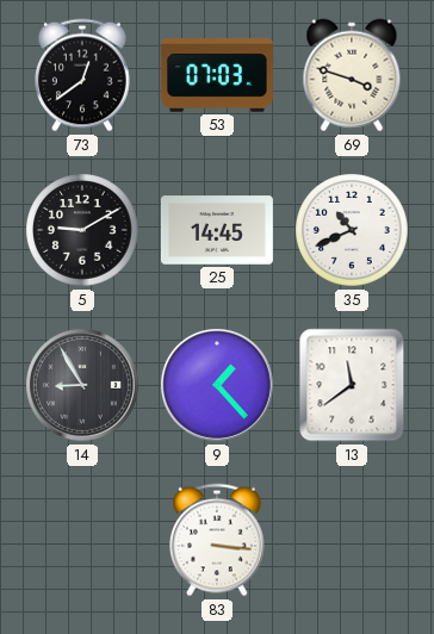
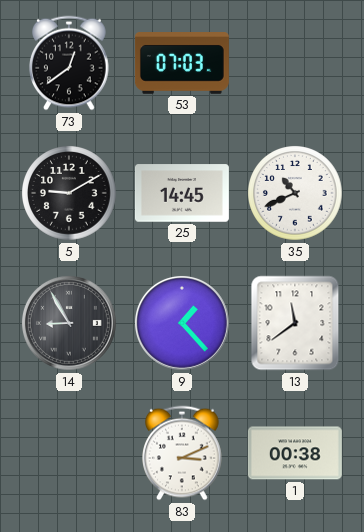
69: 3:48 -> none
83: 3:16 -> 3:11
1: none -> 00:38
